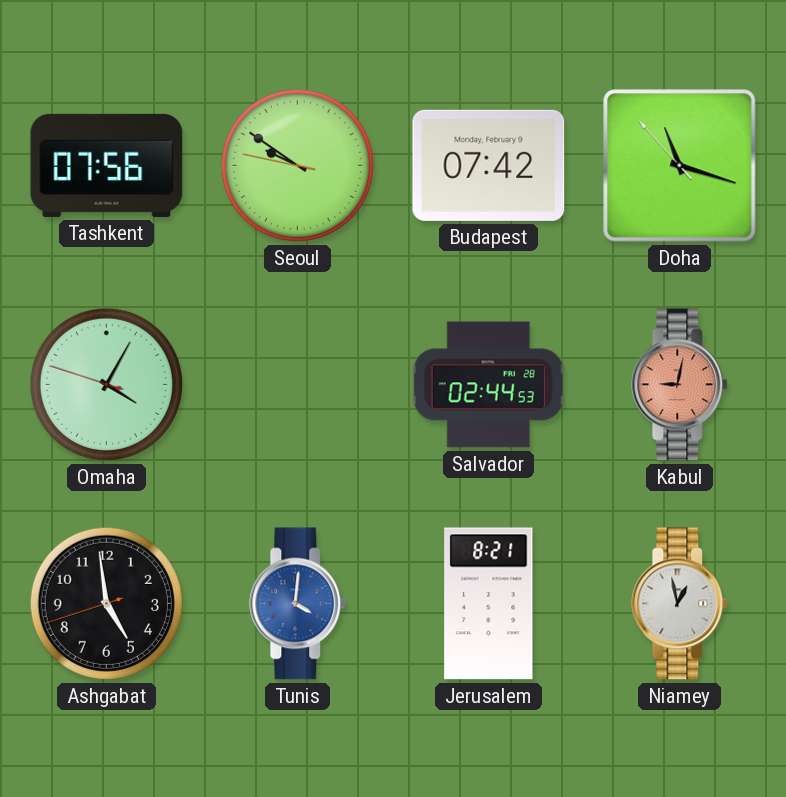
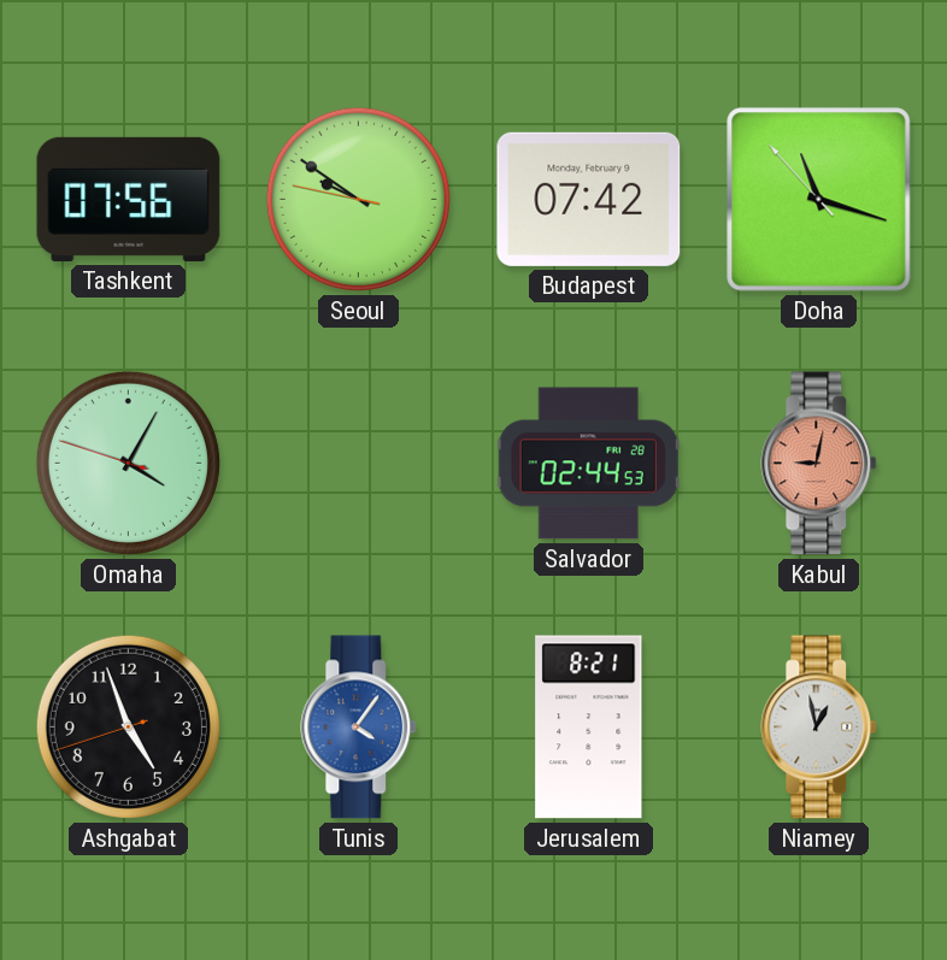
Ashgabat: 4:58 -> 4:56
Tunis: 4:01 -> 4:06
